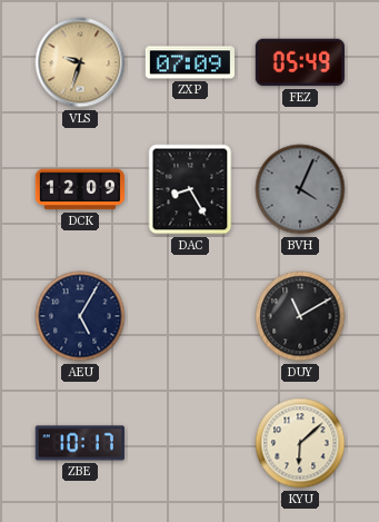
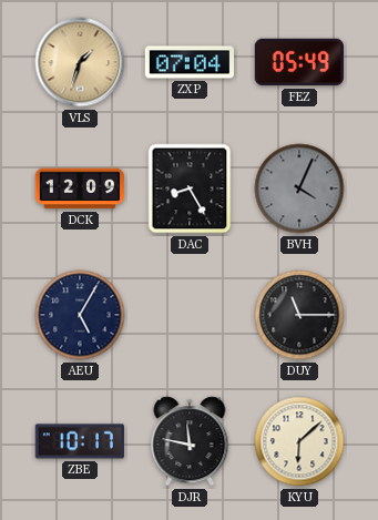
VLS: 9:33 -> 1:33
ZXP: 07:09 -> 07:04
DUY: 11:10 -> 11:15
DJR: none -> 11:47
